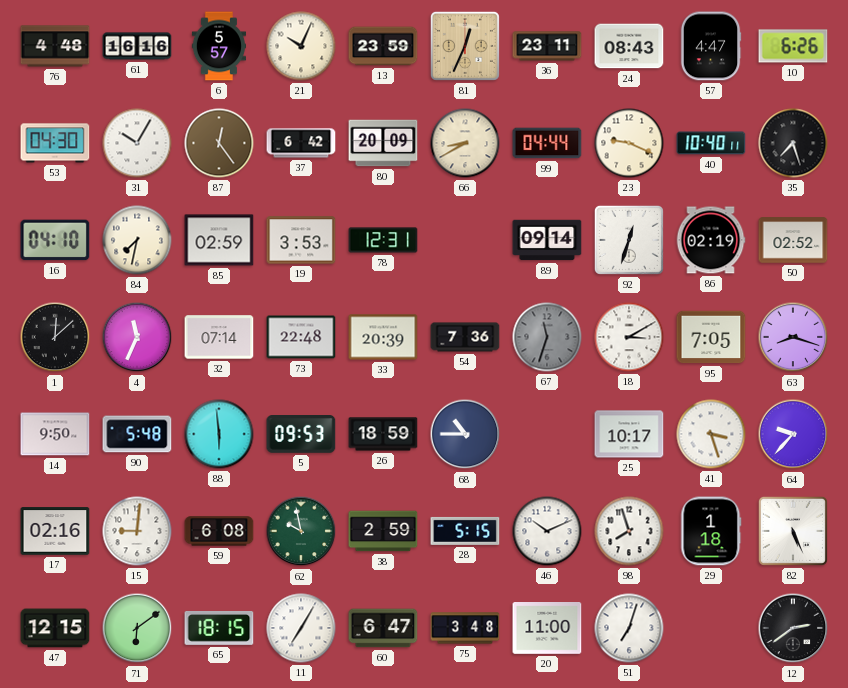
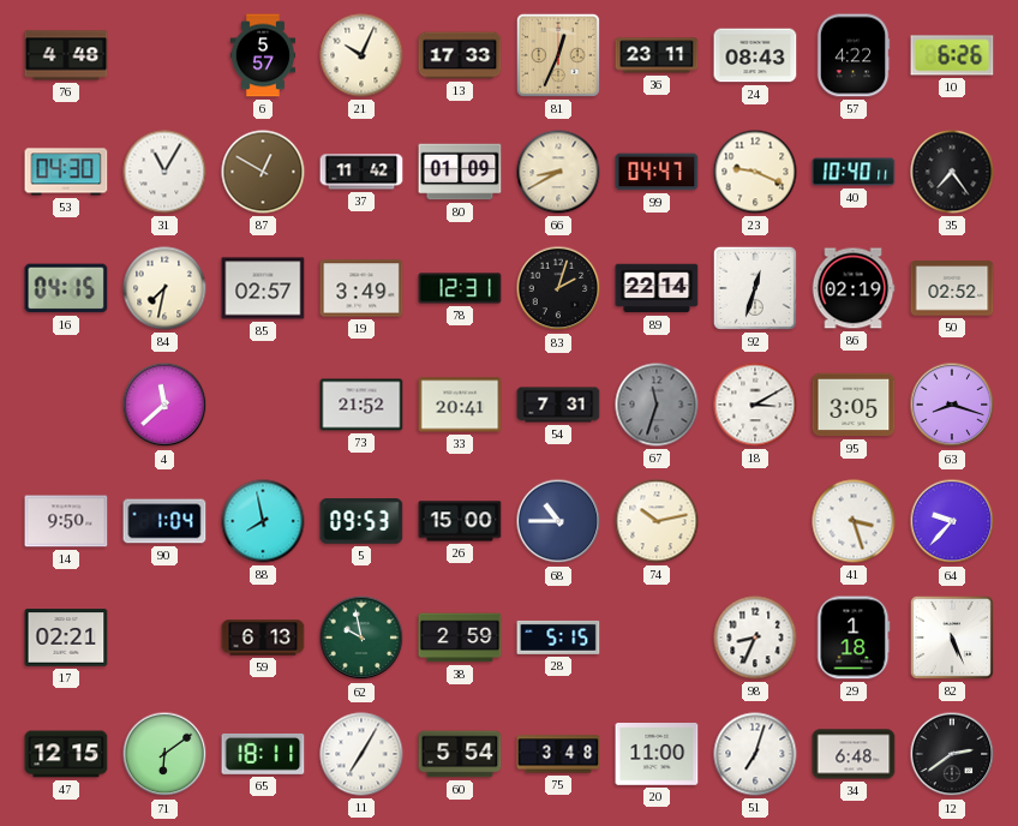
61: 16:16 -> none
13: 23:59 -> 17:33
57: 4:47 -> 4:22
31: 10:05 -> 11:05
87: 12:24 -> 12:50
37: 6:42 -> 11:42
80: 20:09 -> 01:09
99: 04:44 -> 04:47
35: 7:27 -> 7:24
16: 04:10 -> 04:15
85: 02:59 -> 02:57
19: 3:53 -> 3:49
83: none -> 2:03
89: 09:14 -> 22:14
1: 12:08 -> none
4: 11:34 -> 11:38
32: 07:14 -> none
73: 22:48 -> 21:52
33: 20:39 -> 20:41
54: 7:36 -> 7:31
95: 7:05 -> 3:05
90: 5:48 -> 1:04
88: 5:59 -> 7:58
26: 18:59 -> 15:00
74: none -> 10:13
25: 10:17 -> none
17: 02:16 -> 02:21
15: 9:01 -> none
59: 6:08 -> 6:13
46: 10:11 -> none
98: 7:57 -> 8:34
65: 18:15 -> 18:11
60: 6:47 -> 5:54
34: none -> 6:48
